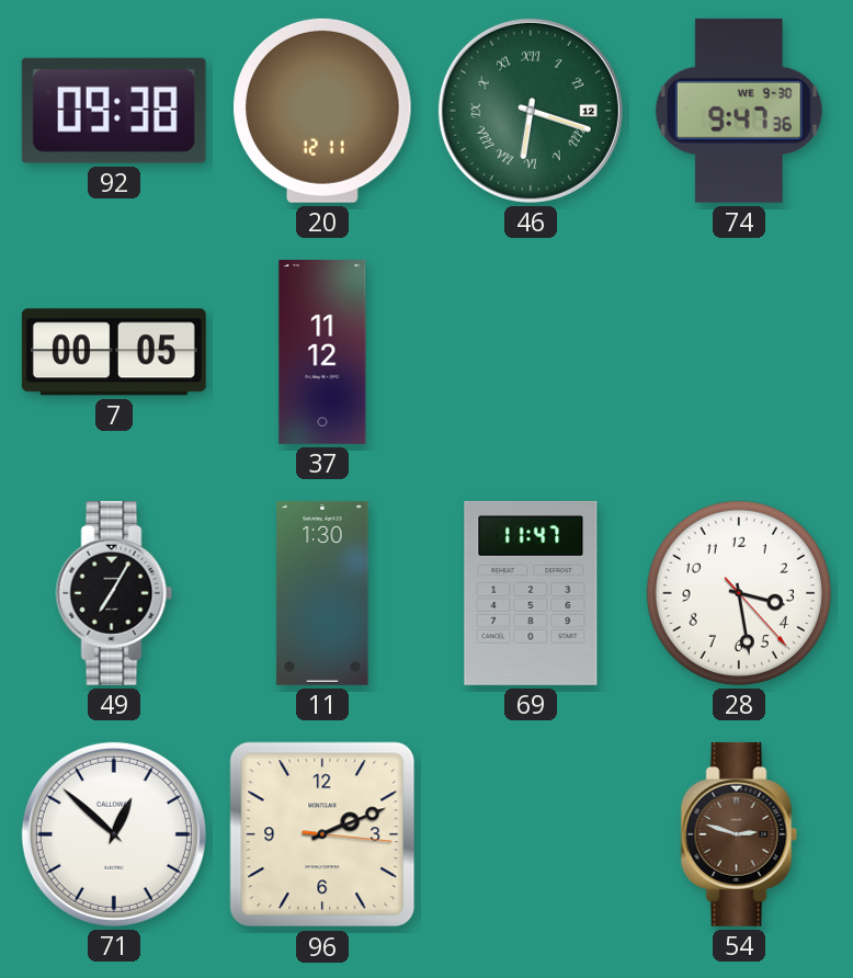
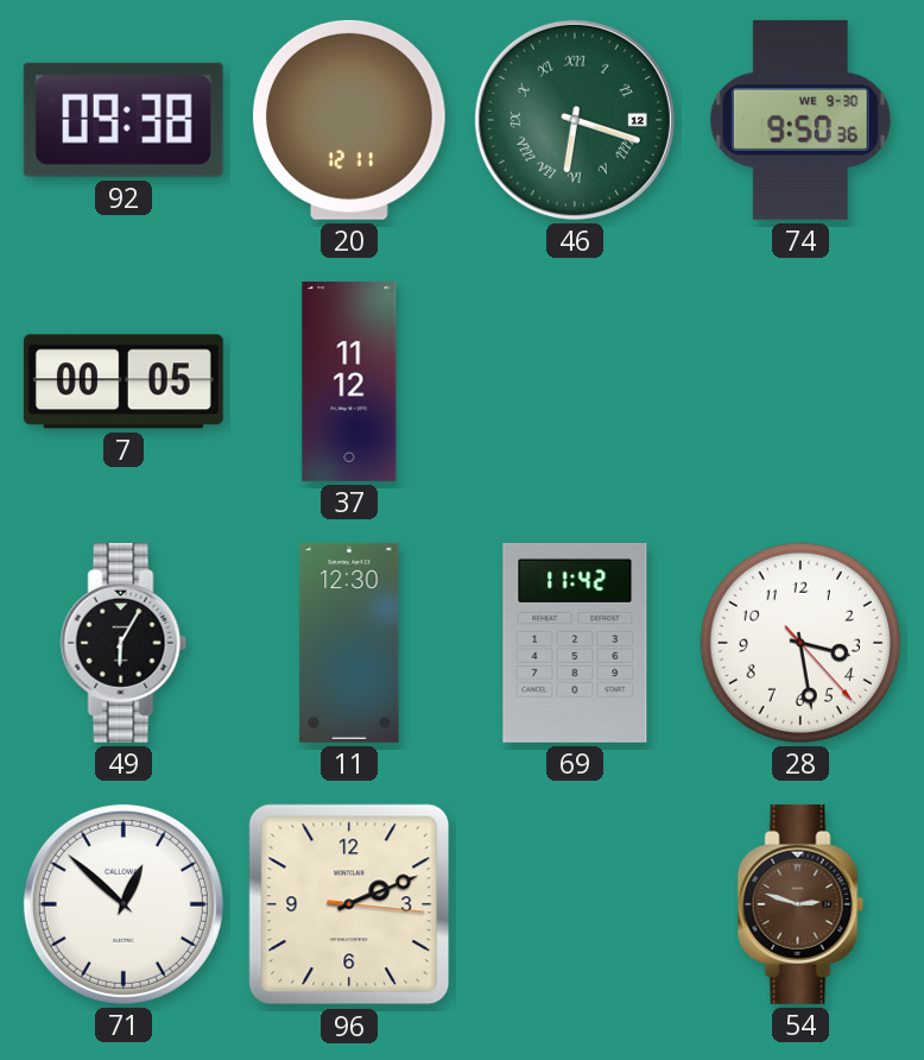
74: 9:47 -> 9:50
49: 7:05 -> 6:05
11: 1:30 -> 12:30
69: 11:47 -> 11:42
